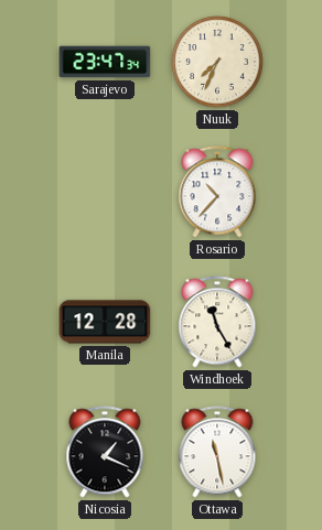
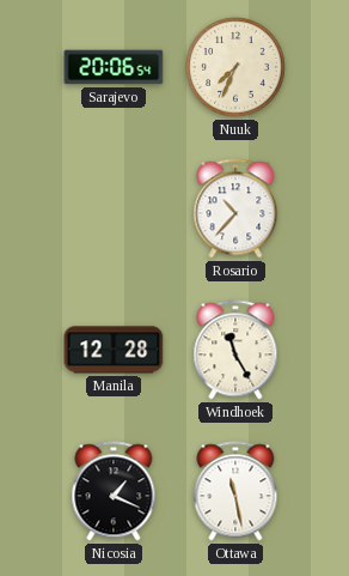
Sarajevo: 23:47 -> 20:06
